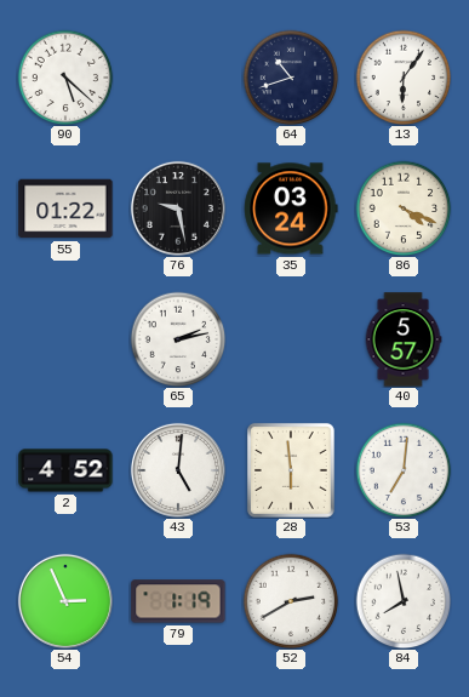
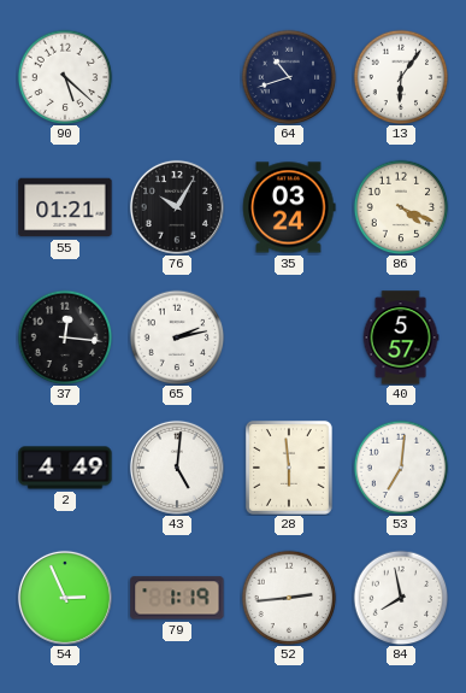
55: 01:22 -> 01:21
76: 9:28 -> 10:05
37: none -> 12:16
2: 4:52 -> 4:49
52: 2:40 -> 2:44
